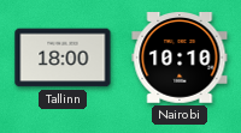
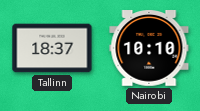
Tallinn: 18:00 -> 18:37
